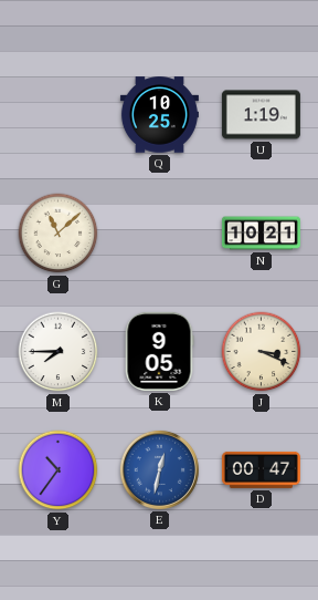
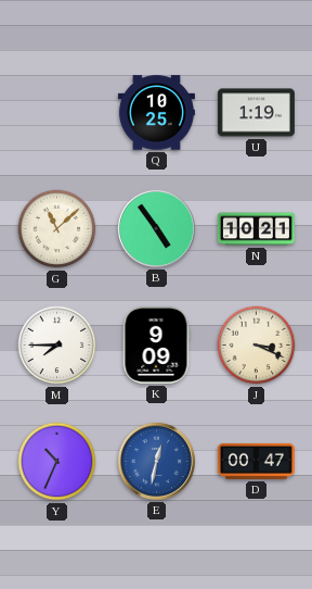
B: none -> 4:54
K: 9:05 -> 9:09
Y: 10:36 -> 10:34
